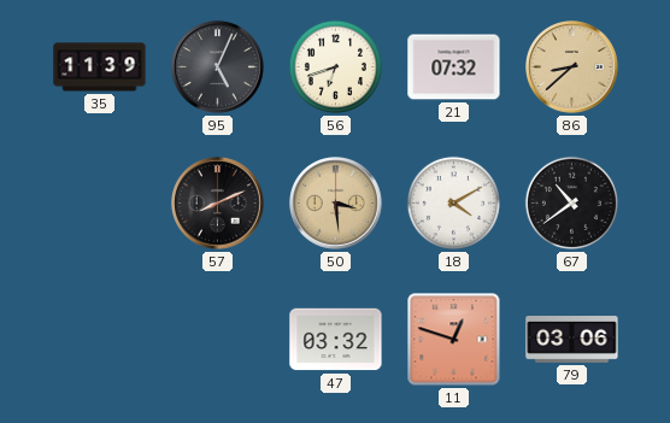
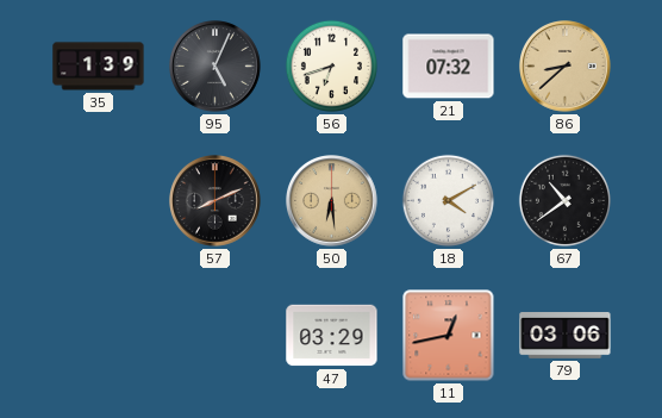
35: 11:39 -> 1:39
50: 3:29 -> 6:29
47: 03:32 -> 03:29
11: 12:48 -> 12:43
